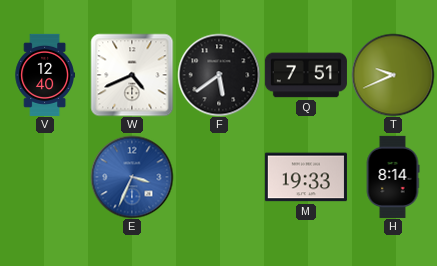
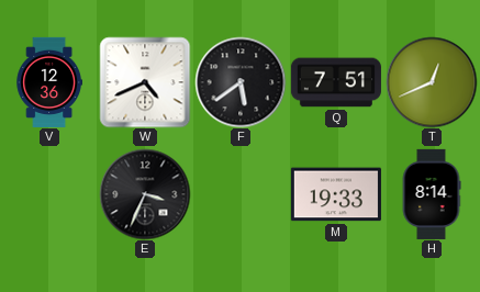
V: 12:40 -> 12:36
T: 9:41 -> 12:41
E dial: blue -> black
